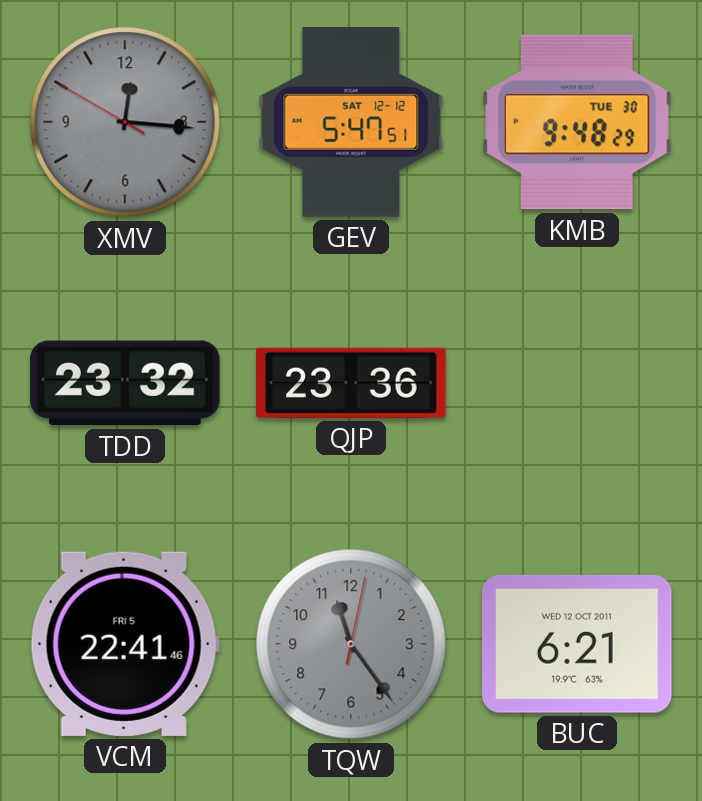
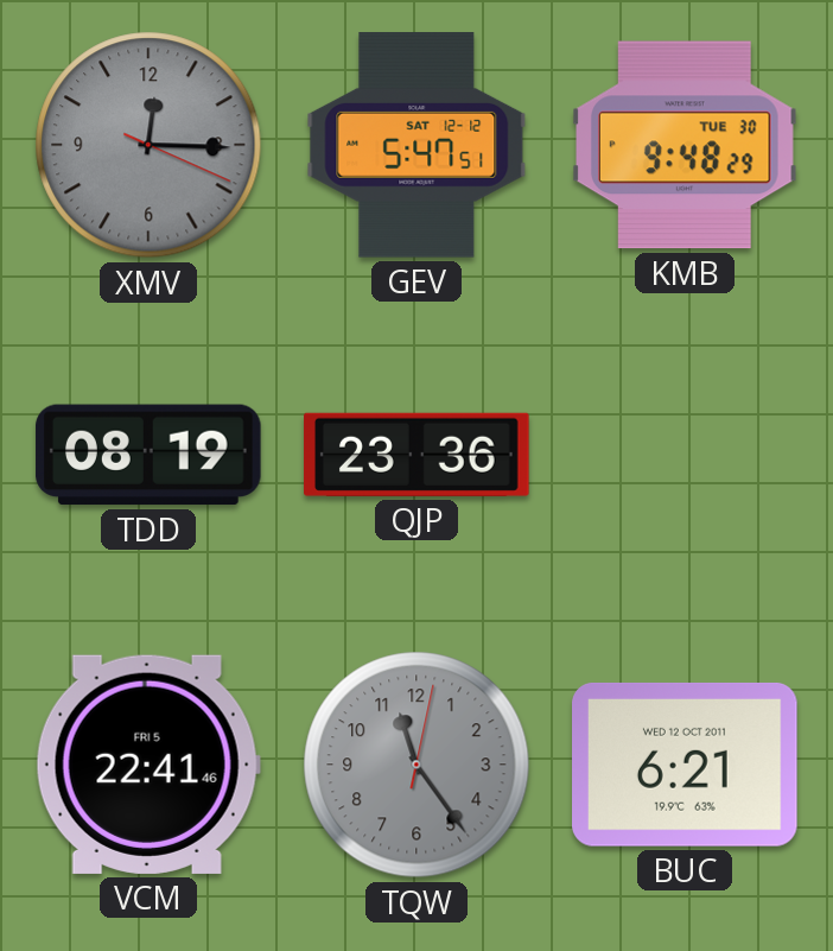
XMV: 12:15:50 -> 12:15:19
TDD: 23:32 -> 08:19
